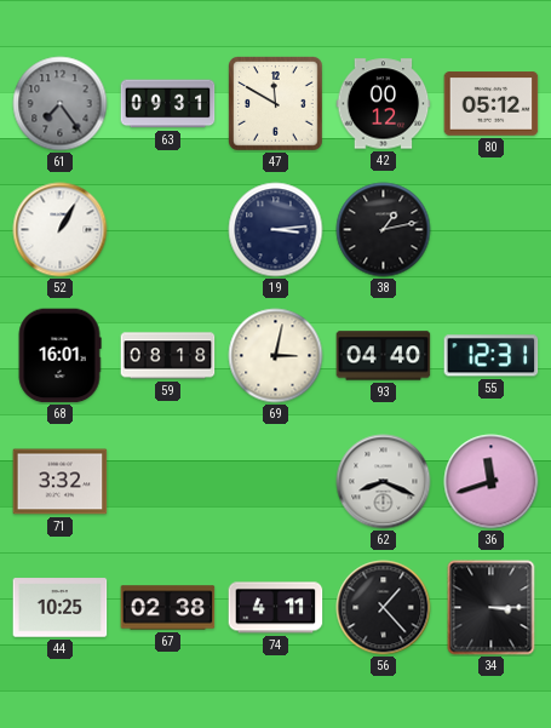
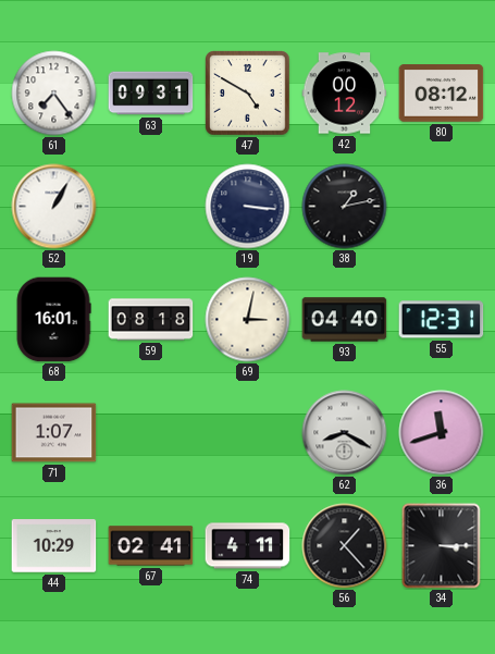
61 dial: grey -> white
47: 11:50 -> 4:50
80: 05:12 -> 08:12
19: 3:14 -> 3:16
71: 3:32 -> 1:07
62: 8:19 -> 8:20
44: 10:25 -> 10:29
67: 02:38 -> 02:41
